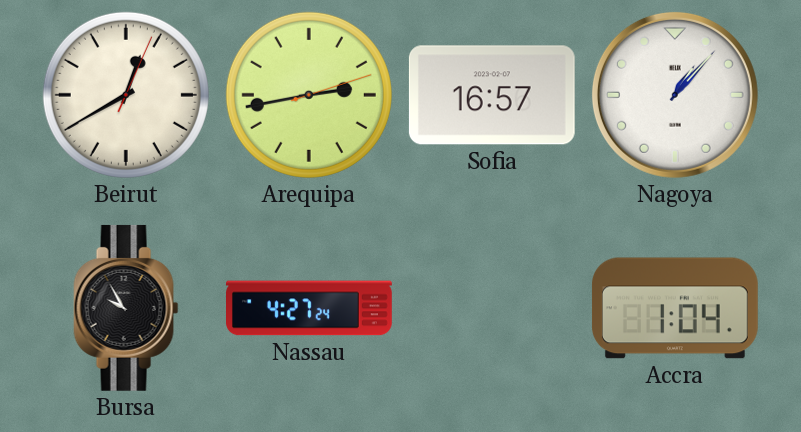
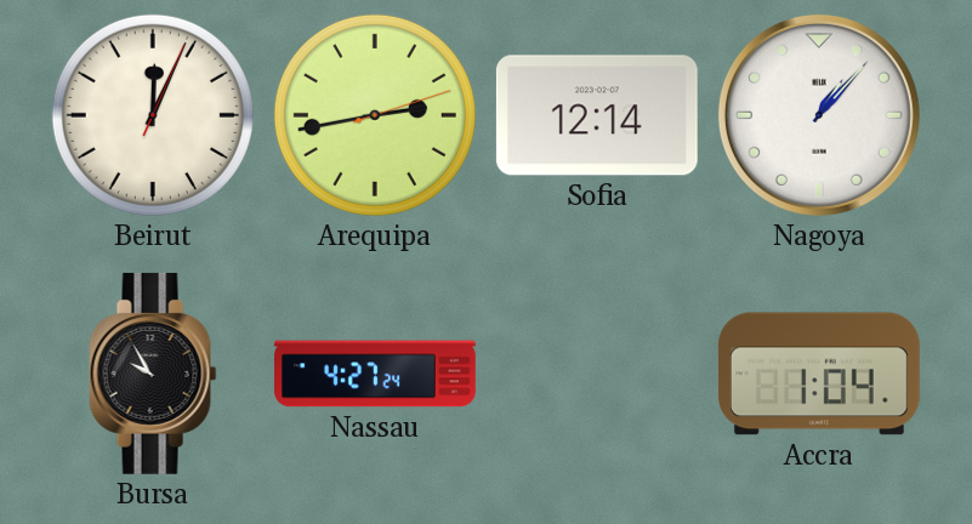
Beirut: 12:40 -> 12:04
Sofia: 16:57 -> 12:14
